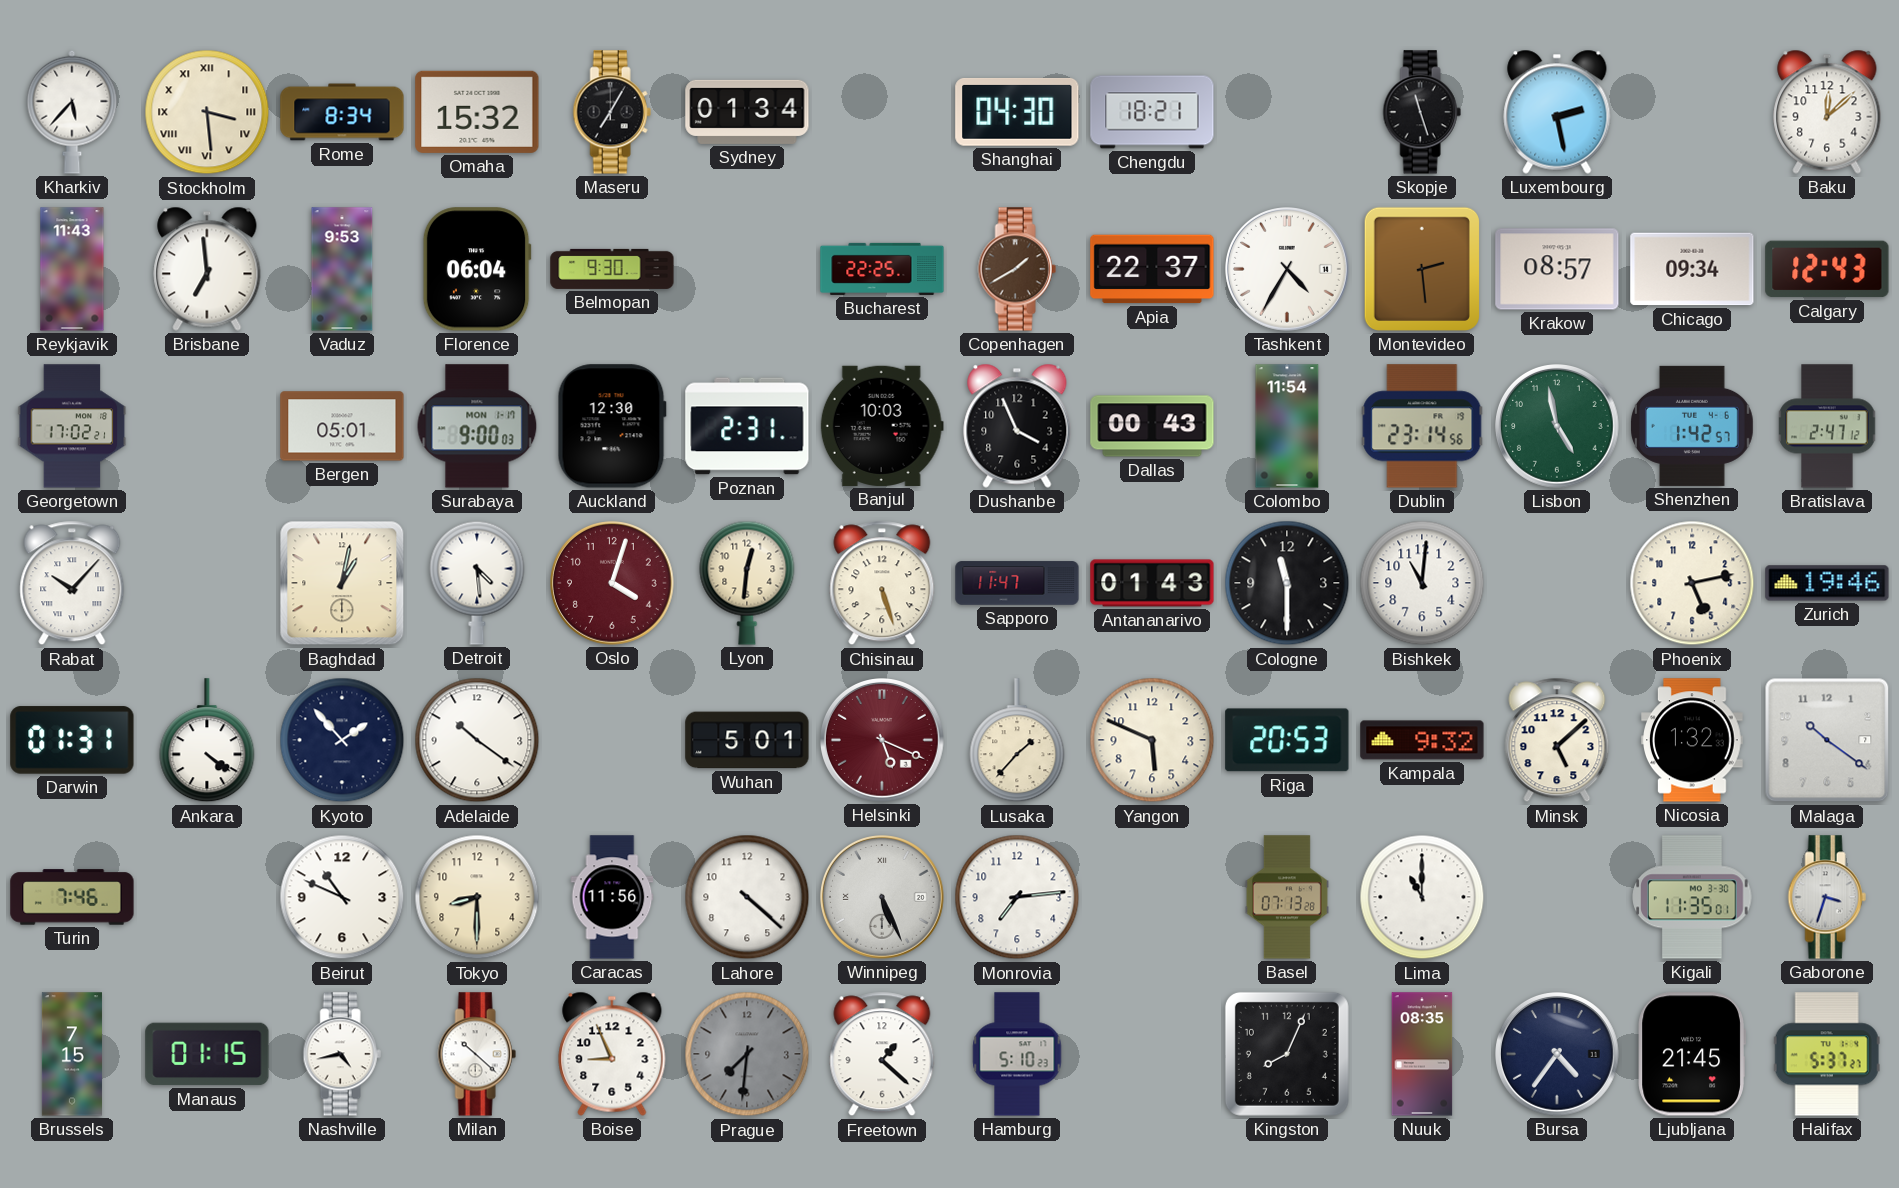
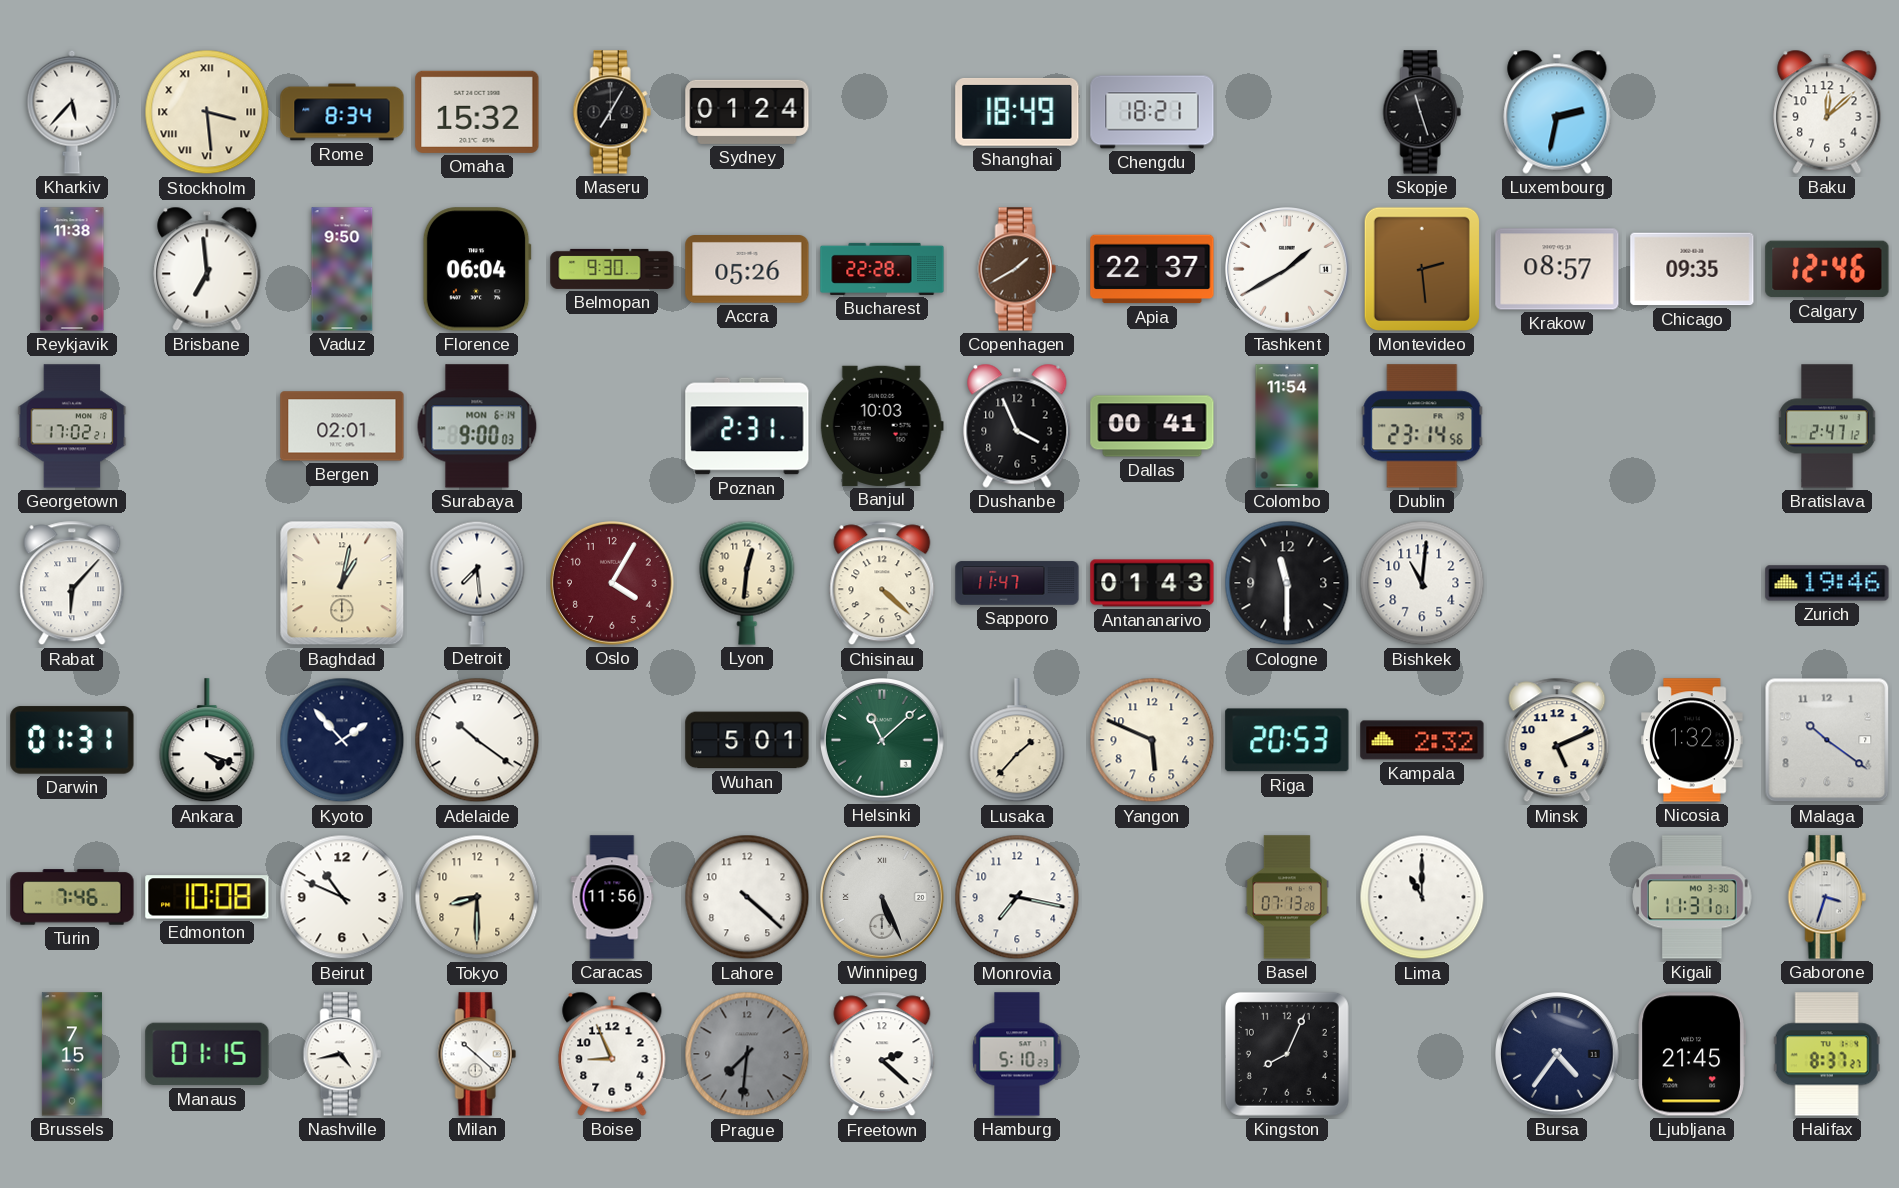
Sydney: 01:34 -> 01:24
Shanghai: 04:30 -> 18:49
Luxembourg: 2:28 -> 2:32
Reykjavik: 11:43 -> 11:38
Vaduz: 9:53 -> 9:50
Accra: none -> 05:26
Bucharest: 22:25 -> 22:28
Tashkent: 4:35 -> 1:40
Chicago: 09:34 -> 09:35
Calgary: 12:43 -> 12:46
Bergen: 05:01 -> 02:01
Surabaya date: MON 1-17 -> MON 6-14
Auckland: 12:30 -> none
Dallas: 00:43 -> 00:41
Lisbon: 4:58 -> none
Shenzhen: 1:42 -> none
Rabat: 10:07 -> 6:07
Detroit: 4:29 -> 7:29
Oslo: 4:03 -> 4:05
Chisinau: 5:27 -> 4:22
Phoenix: 5:13 -> none
Ankara: 4:21 -> 4:18
Helsinki: 5:19 -> 11:08
Helsinki dial: burgundy -> green
Kampala: 9:32 -> 2:32
Minsk: 5:08 -> 5:11
Edmonton: none -> 10:08
Monrovia: 7:14 -> 7:17
Kigali: 11:35 -> 11:31
Freetown: 1:22 -> 2:22
Nuuk: 08:35 -> none
Halifax: 5:37 -> 8:37
